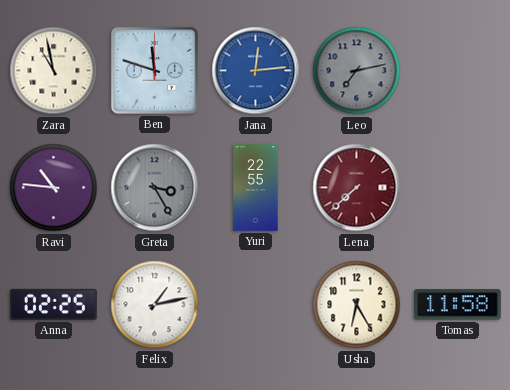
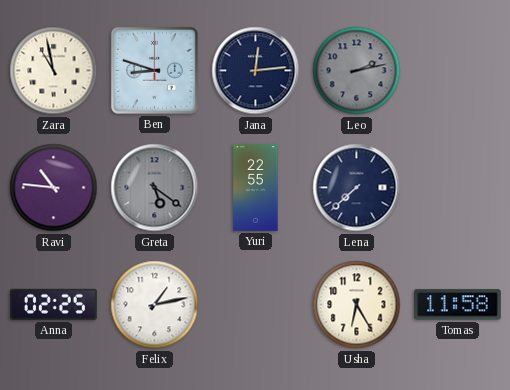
Ben: 11:48 -> 8:48
Jana dial: blue -> navy
Leo: 7:13 -> 2:13
Greta: 3:25 -> 5:21
Lena dial: burgundy -> navy
